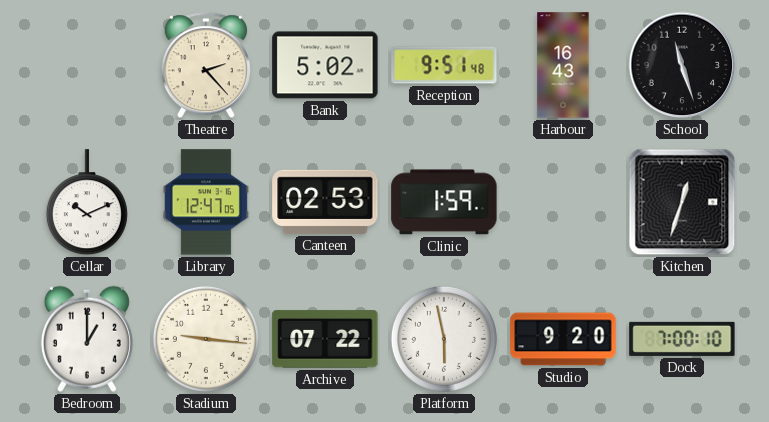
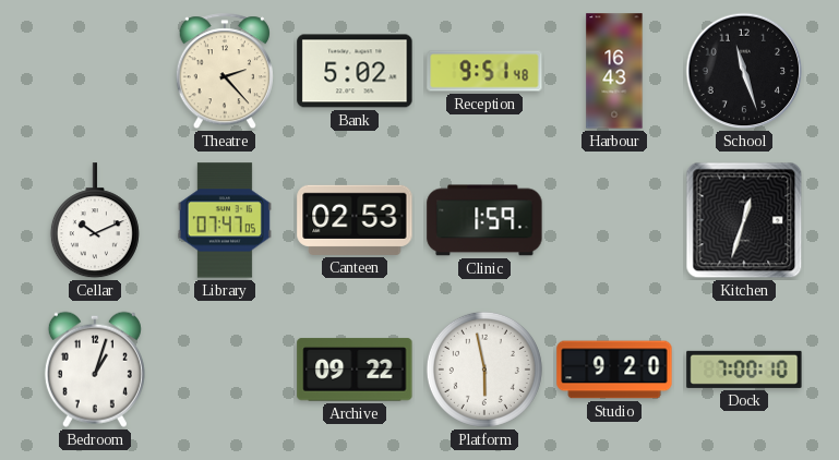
Library: 12:47 -> 07:47
Bedroom: 1:00 -> 1:03
Stadium: 9:16 -> none
Archive: 07:22 -> 09:22
